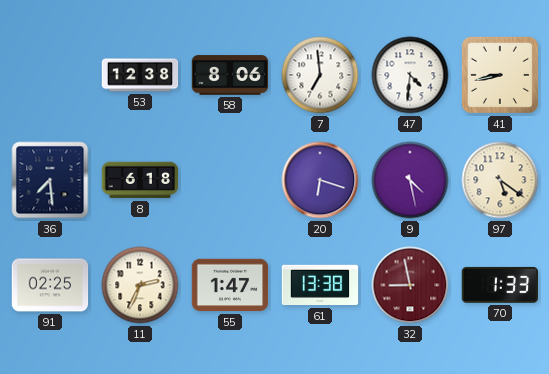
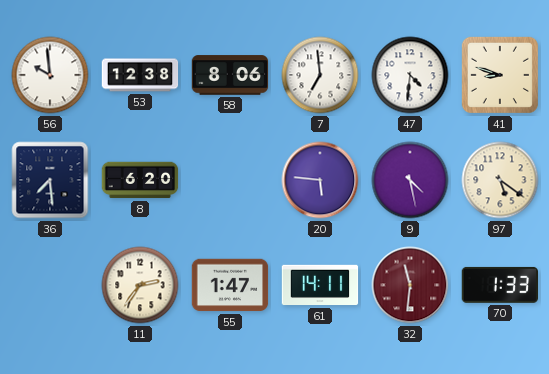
56: none -> 9:59
41: 8:43 -> 8:48
8: 6:18 -> 6:20
20: 6:18 -> 5:46
91: 02:25 -> none
11: 2:34 -> 2:36
61: 13:38 -> 14:11
32: 8:58 -> 11:31
